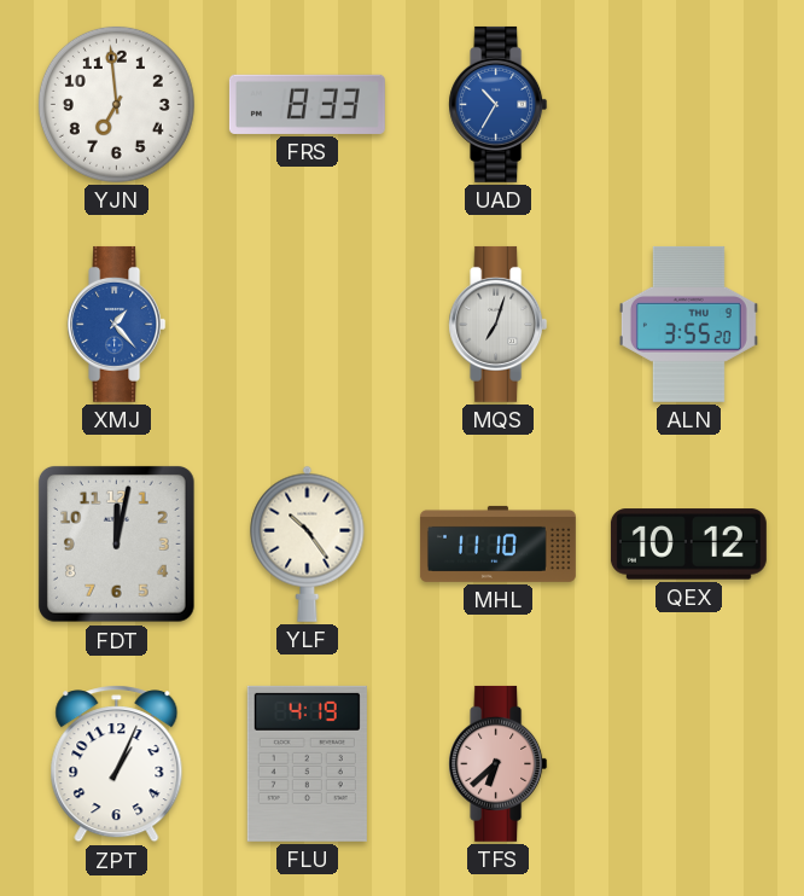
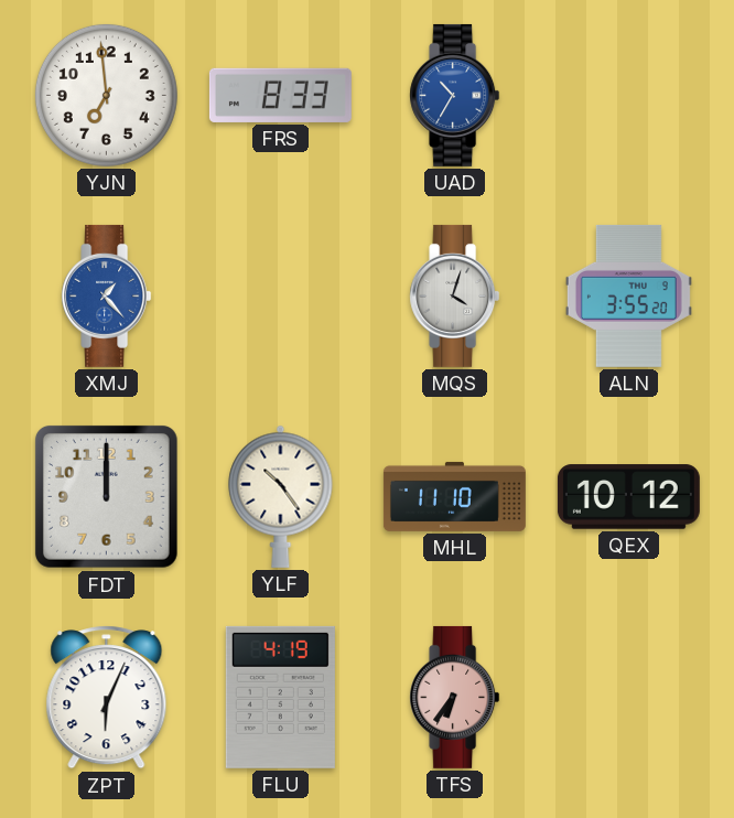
MQS: 7:03 -> 4:03
FDT: 12:02 -> 12:00
ZPT: 1:04 -> 6:04
TFS: 6:38 -> 6:36
